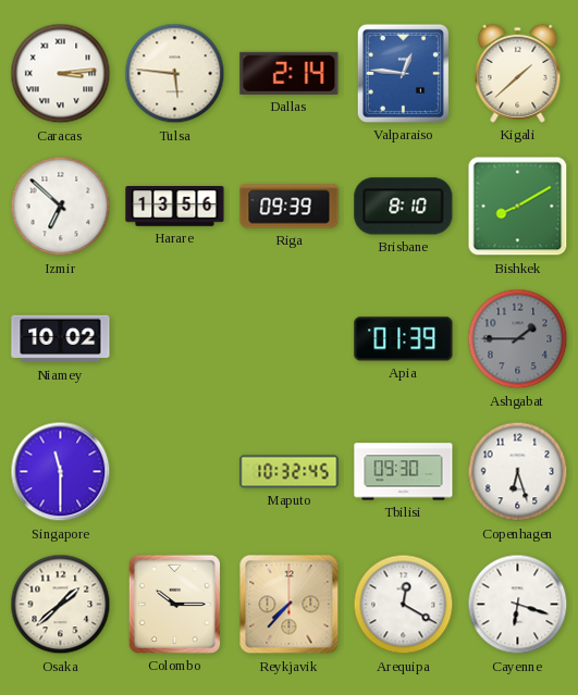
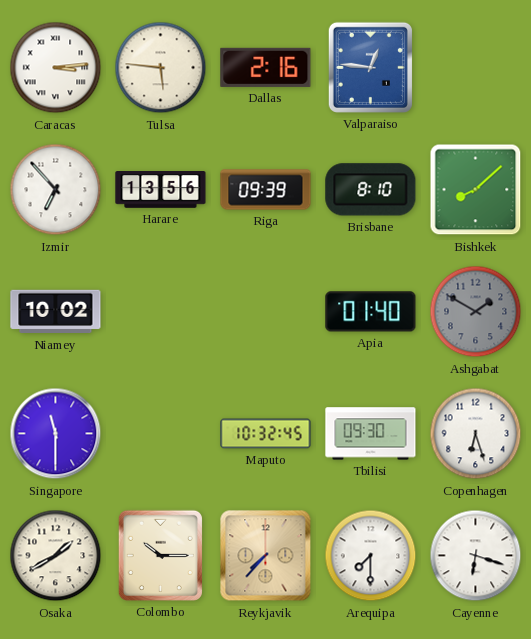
Dallas: 2:14 -> 2:16
Kigali: 1:38 -> none
Izmir: 6:52 -> 6:53
Bishkek: 8:10 -> 8:08
Apia: 01:39 -> 01:40
Ashgabat: 1:45 -> 1:50
Osaka: 1:38 -> 1:40
Arequipa: 12:20 -> 7:30
